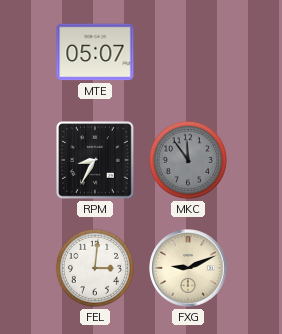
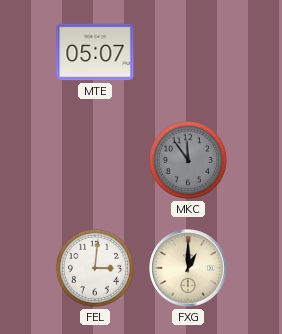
RPM: 8:35 -> none
FXG: 9:11 -> 1:00
